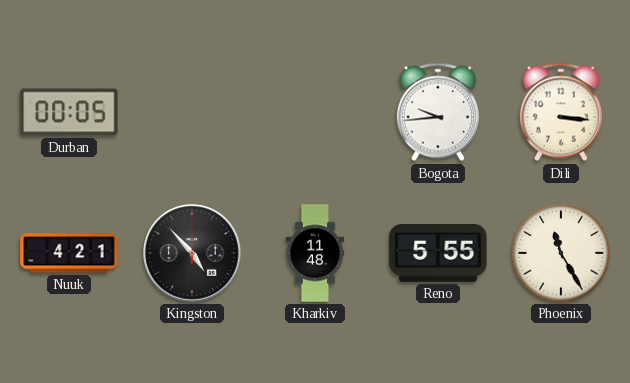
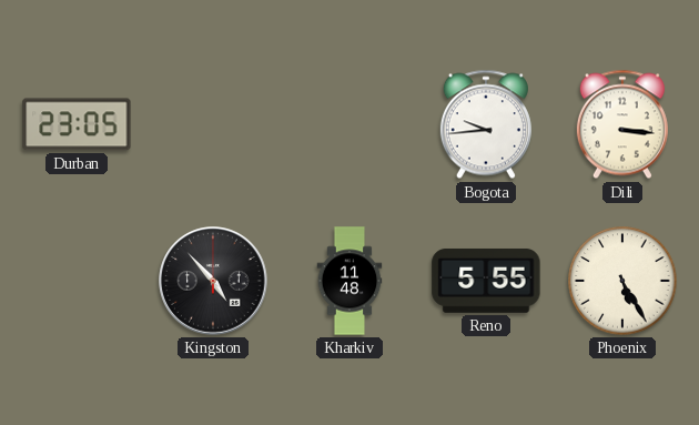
Durban: 00:05 -> 23:05
Nuuk: 4:21 -> none
Phoenix: 11:25 -> 5:25
